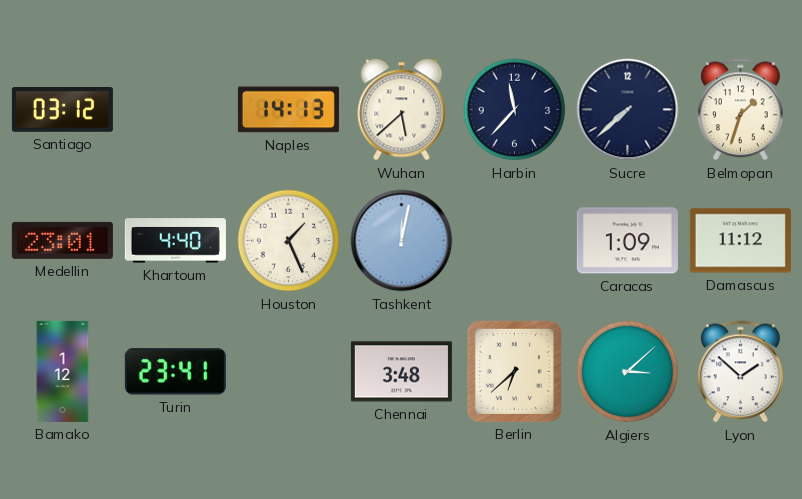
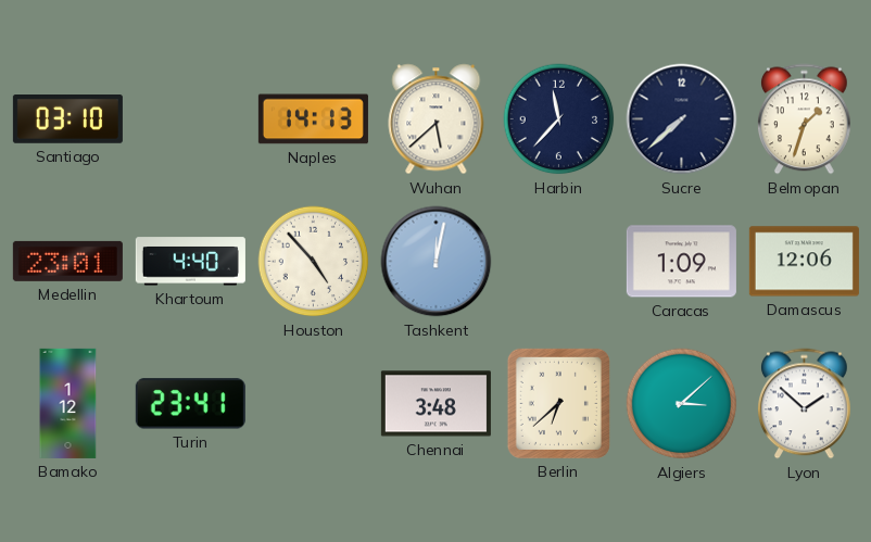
Santiago: 03:12 -> 03:10
Houston: 1:26 -> 4:53
Damascus: 11:12 -> 12:06
